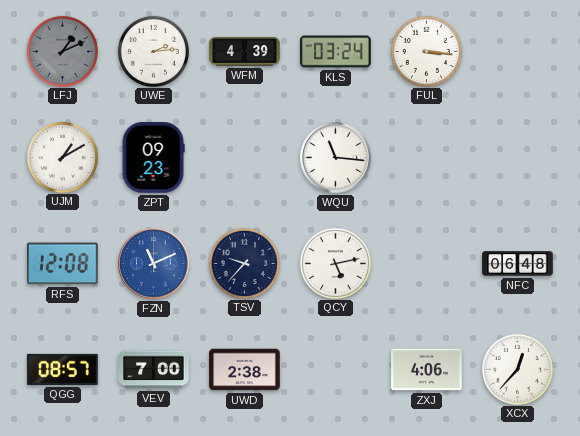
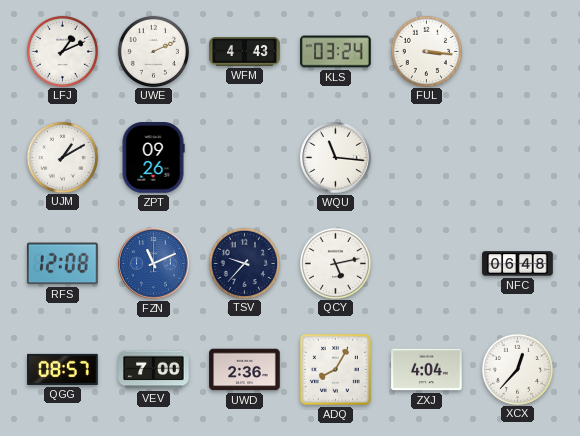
LFJ dial: grey -> white
UWE: 2:14 -> 2:11
WFM: 4:39 -> 4:43
ZPT: 09:23 -> 09:26
UWD: 2:38 -> 2:36
ADQ: none -> 8:05
ZXJ: 4:06 -> 4:04
